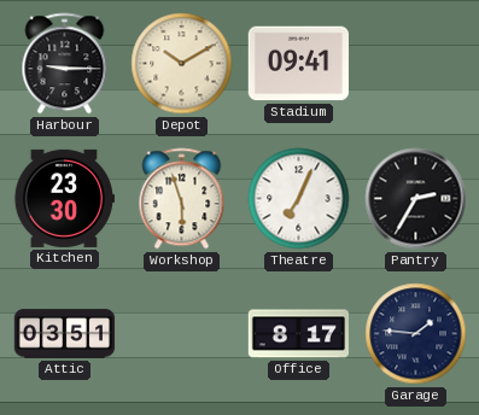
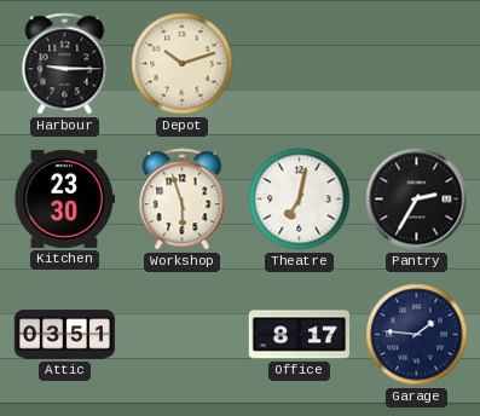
Depot: 10:10 -> 10:12
Stadium: 09:41 -> none
Theatre: 7:04 -> 7:02
